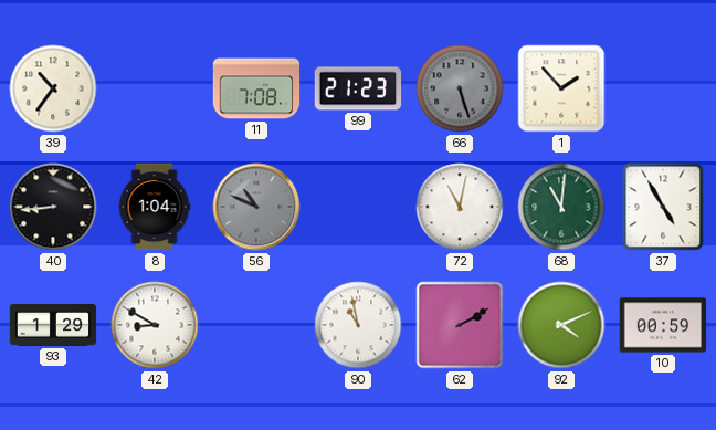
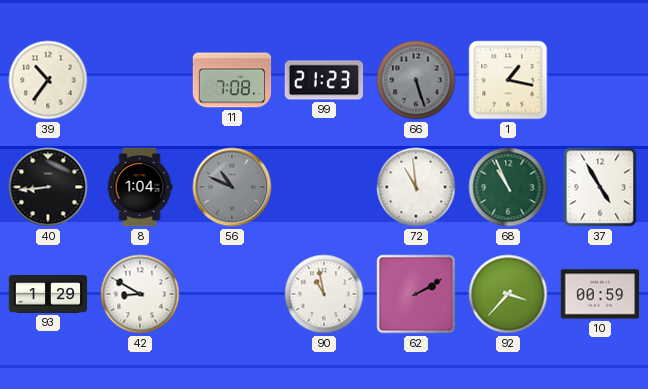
1: 1:53 -> 1:17
72: 11:02 -> 10:59
68: 11:01 -> 10:56
92: 4:11 -> 3:37
